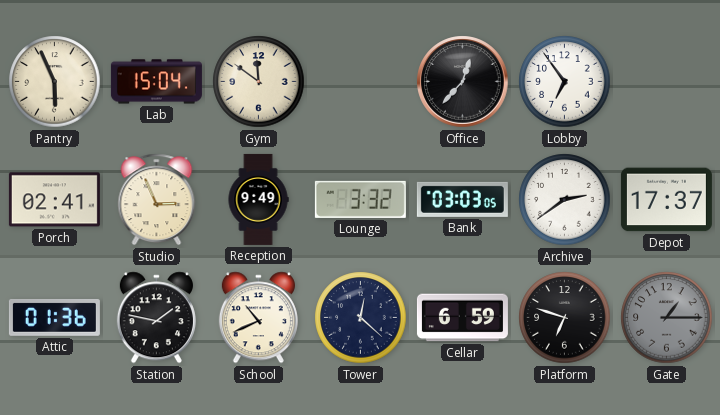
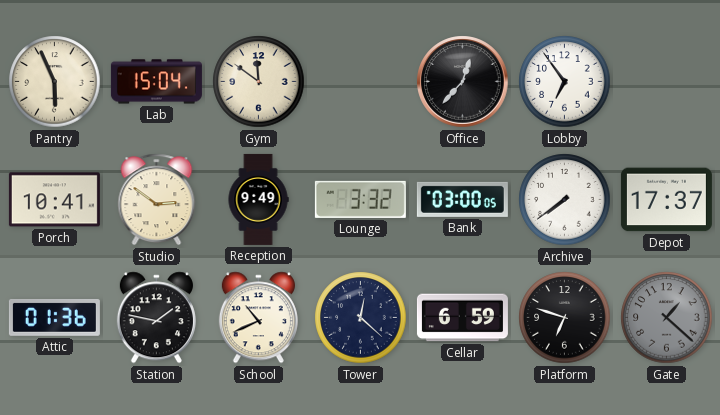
Porch: 02:41 -> 10:41
Studio: 2:56 -> 2:51
Bank: 03:03 -> 03:00
Archive: 2:39 -> 7:39
Gate: 1:15 -> 1:22
